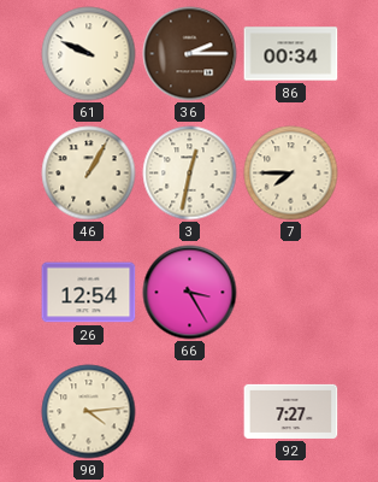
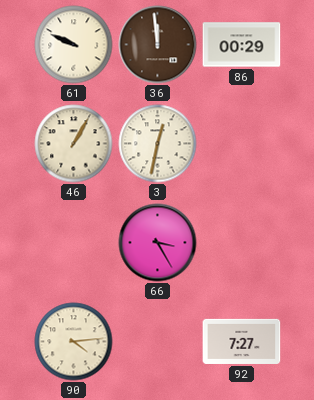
36: 2:15 -> 11:59
86: 00:34 -> 00:29
7: 7:45 -> none
26: 12:54 -> none
